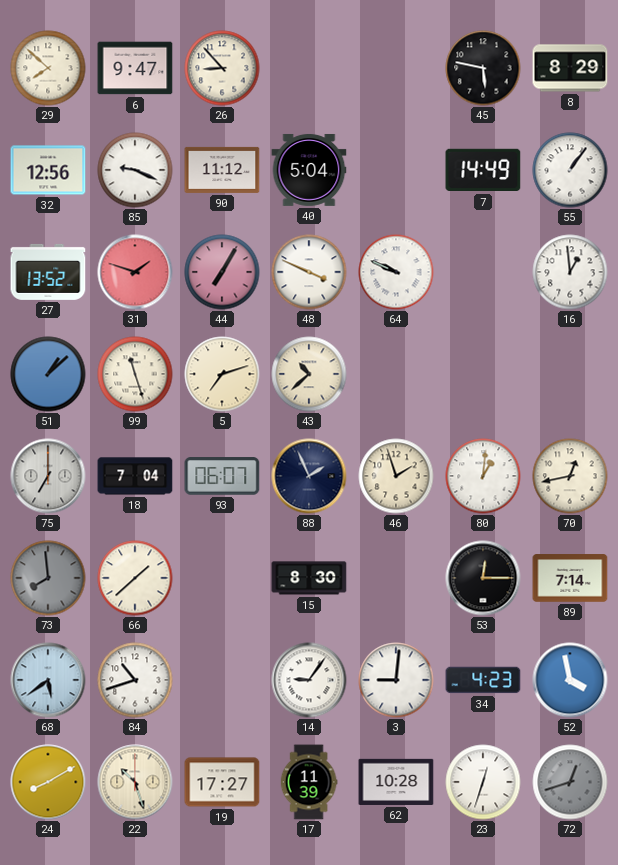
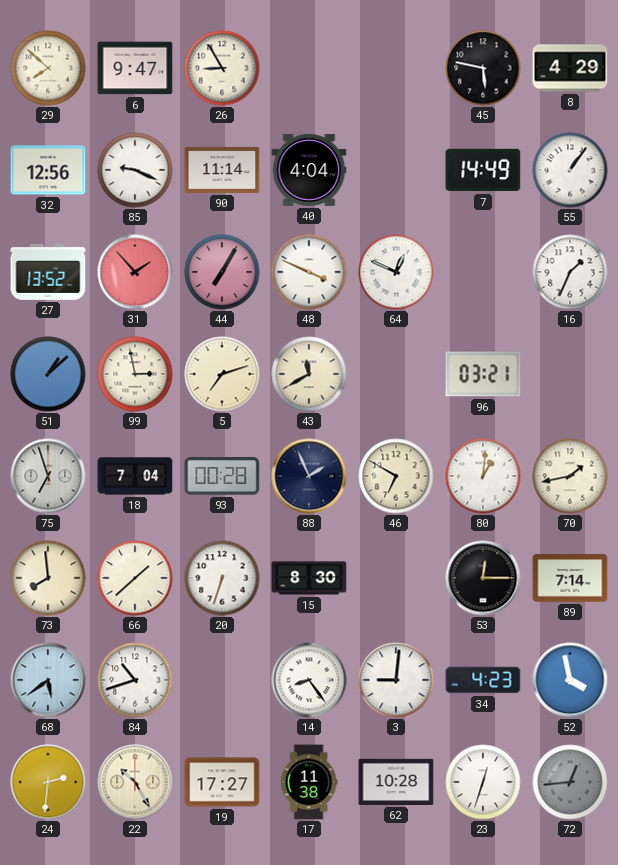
26: 8:53 -> 8:55
8: 8:29 -> 4:29
90: 11:12 -> 11:14
40: 5:04 -> 4:04
31: 1:48 -> 1:53
64: 9:49 -> 12:49
16: 12:59 -> 1:34
99: 11:27 -> 2:58
43: 10:38 -> 11:40
96: none -> 03:21
75: 7:00 -> 6:57
93: 06:07 -> 00:28
46: 1:57 -> 6:50
70: 12:43 -> 1:43
73 dial: grey -> cream
20: none -> 6:33
14: 9:06 -> 8:24
24: 8:10 -> 2:31
22: 10:27 -> 10:25
17: 11:39 -> 11:38
72: 12:42 -> 12:44
